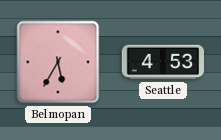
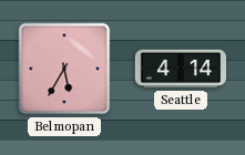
Seattle: 4:53 -> 4:14
